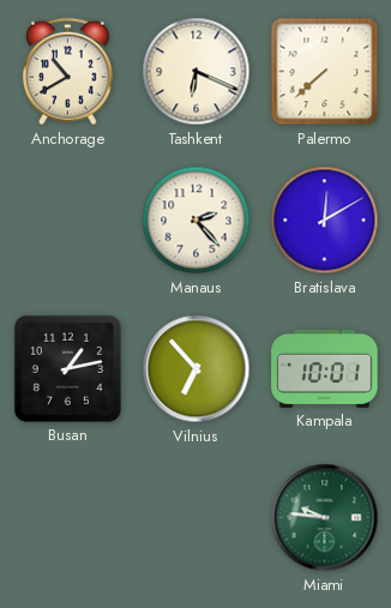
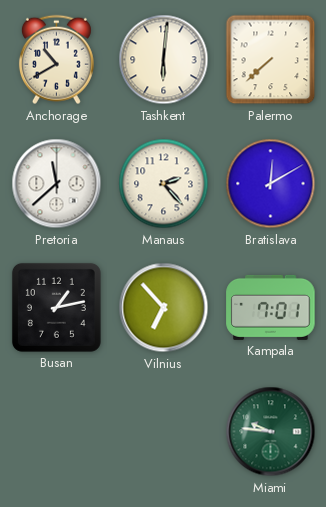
Tashkent: 6:19 -> 6:01
Pretoria: none -> 11:38
Kampala: 10:01 -> 7:01
